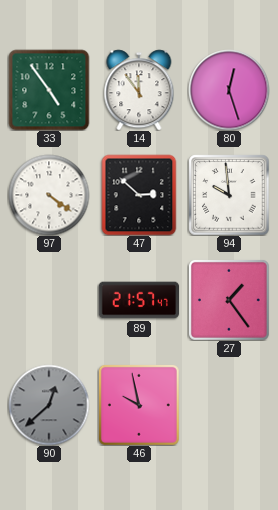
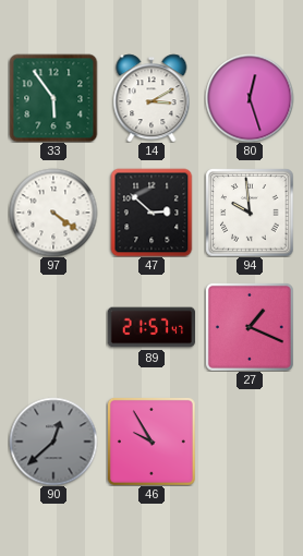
33: 4:54 -> 5:54
14: 11:54 -> 3:10
27: 1:24 -> 1:19
46: 9:58 -> 9:55
